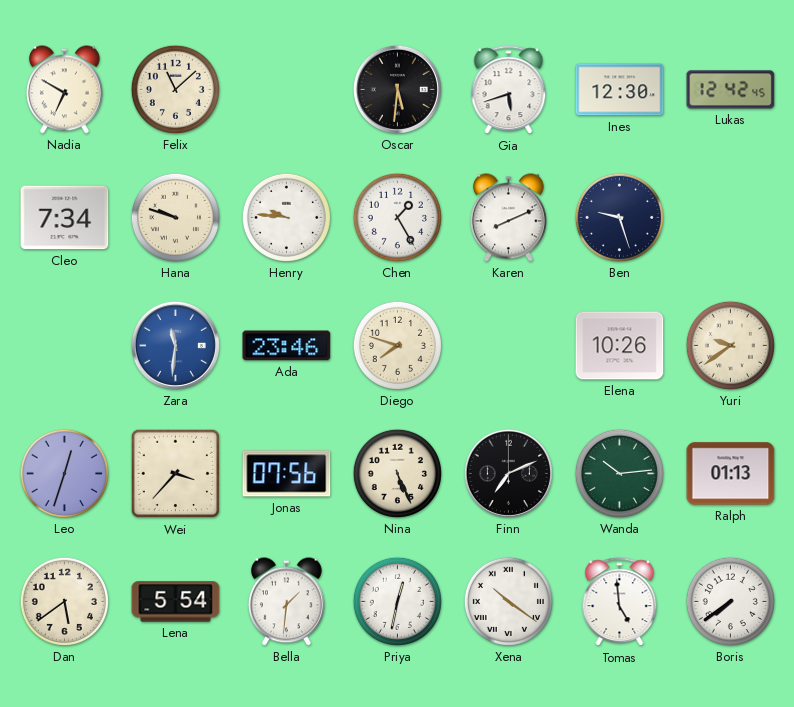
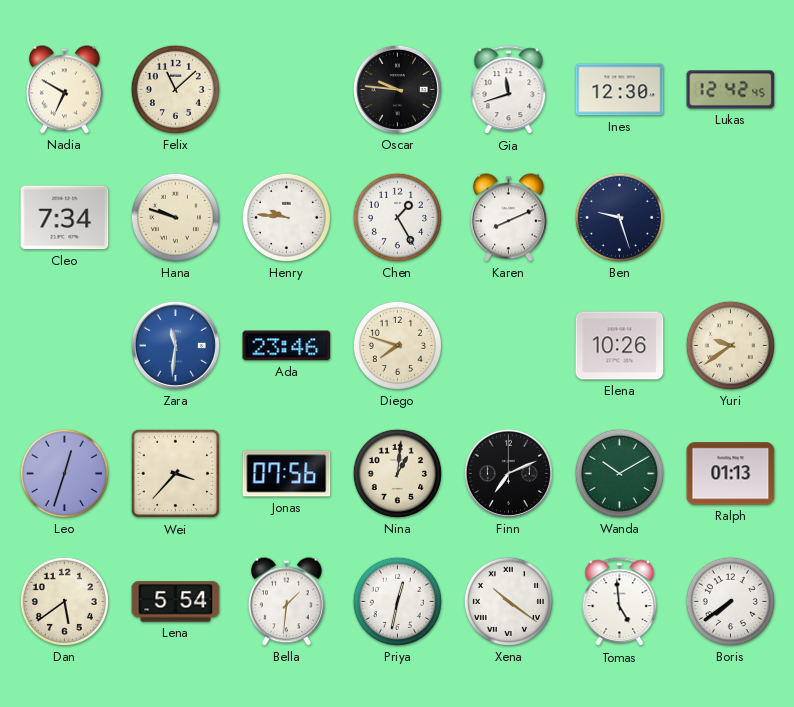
Oscar: 5:31 -> 9:46
Gia: 5:42 -> 11:42
Nina: 5:26 -> 1:01
Wanda: 10:14 -> 10:10
